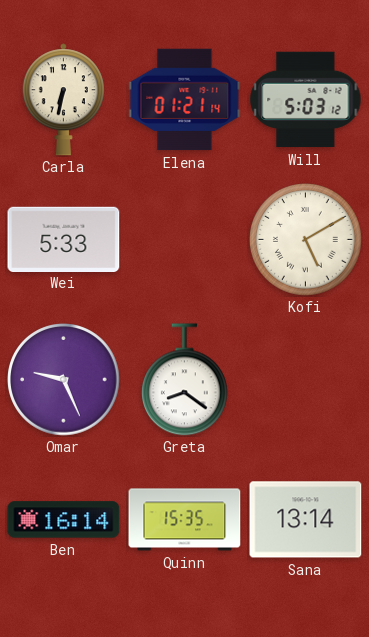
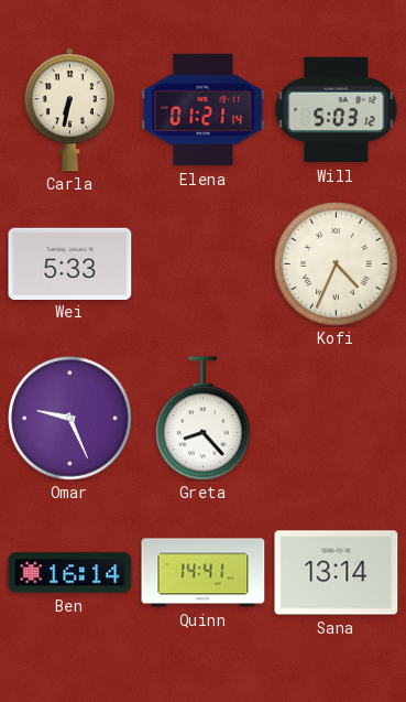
Kofi: 5:10 -> 4:34
Greta: 8:21 -> 8:23
Quinn: 15:35 -> 14:41
